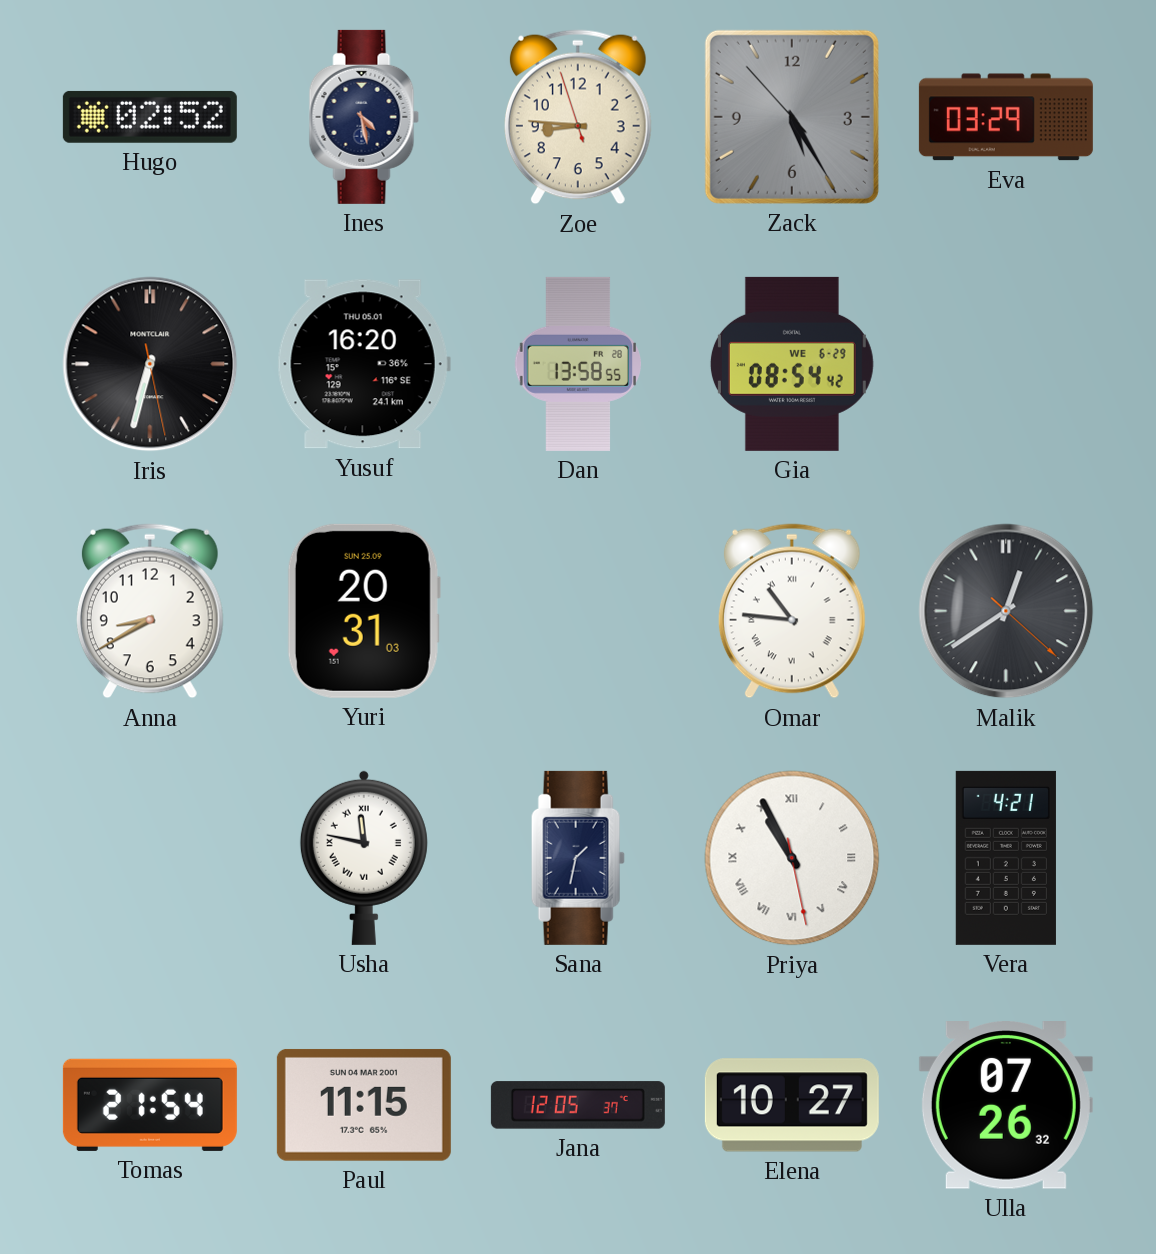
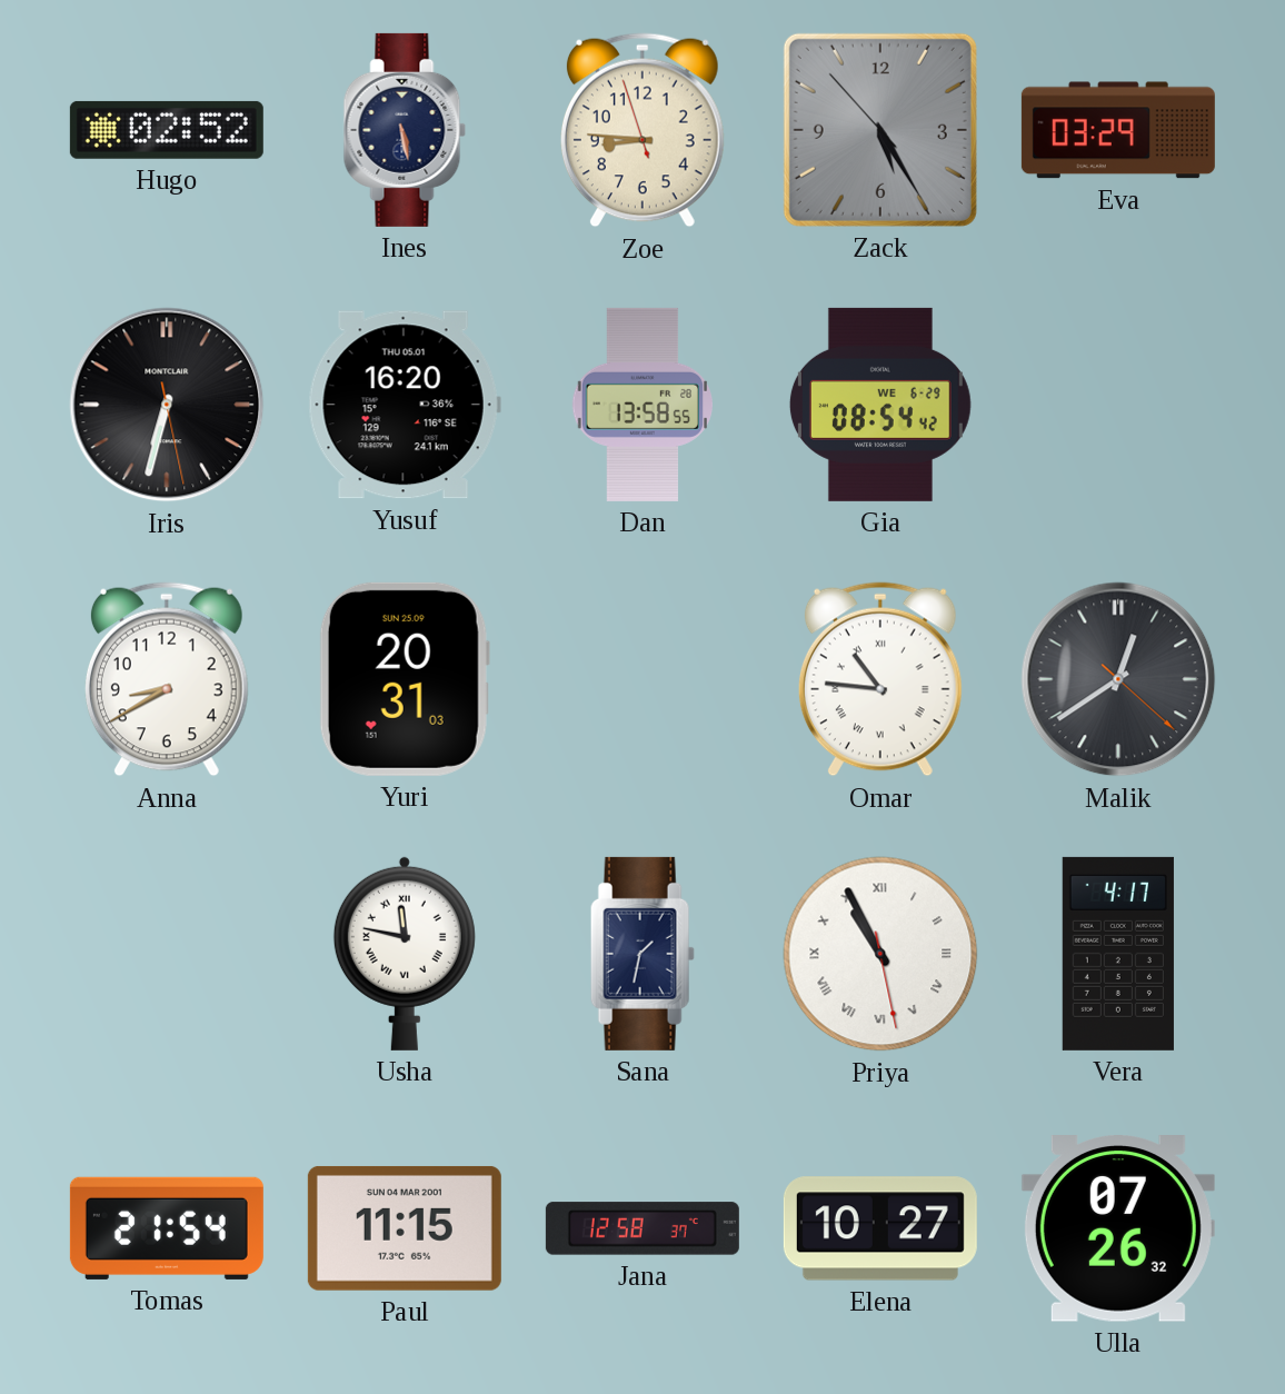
Ines: 4:28 -> 5:28
Vera: 4:21 -> 4:17
Jana: 12:05 -> 12:58
